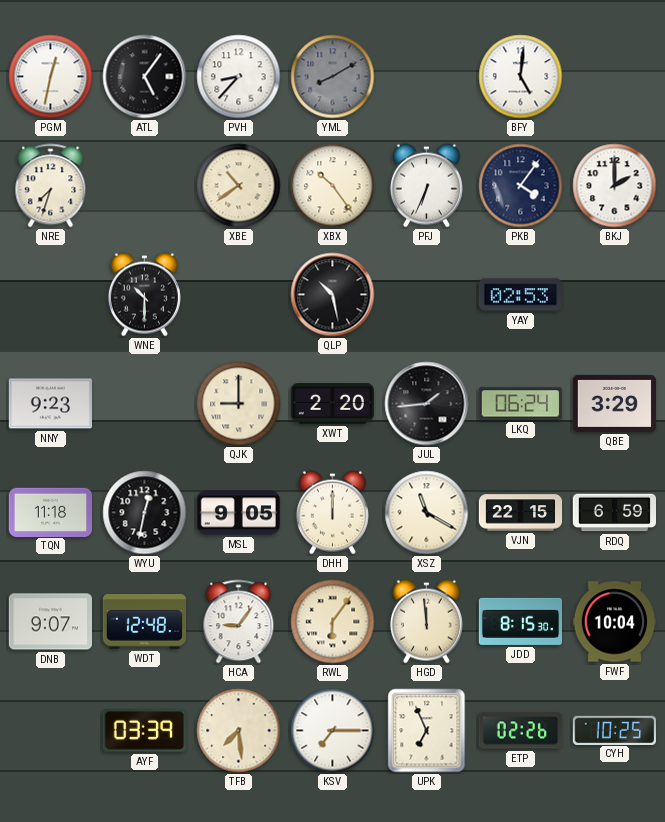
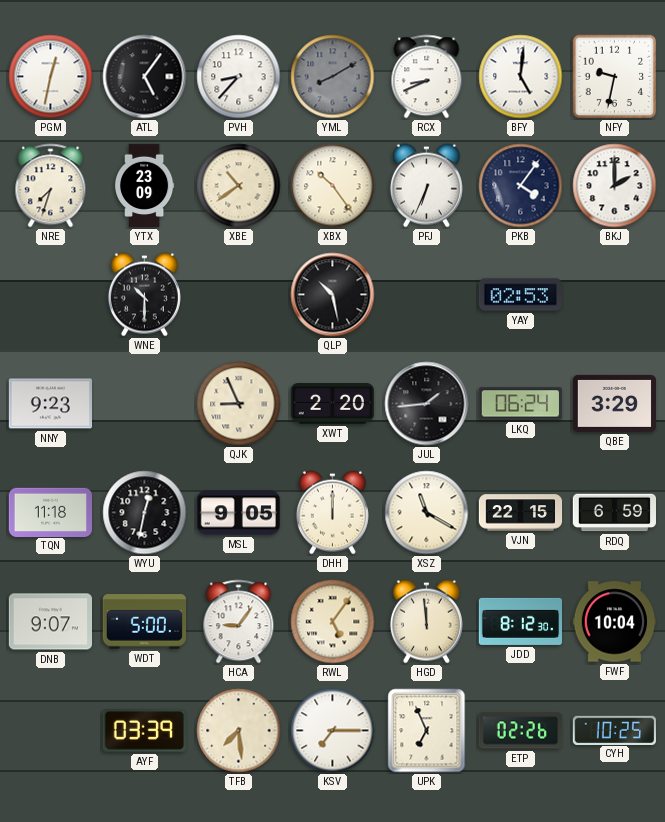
RCX: none -> 8:41
NFY: none -> 9:32
YTX: none -> 23:09
QJK: 9:00 -> 8:56
WDT: 12:48 -> 5:00
RWL: 6:06 -> 5:06
JDD: 8:15 -> 8:12
